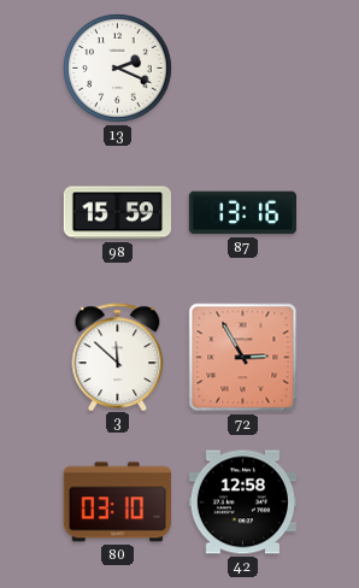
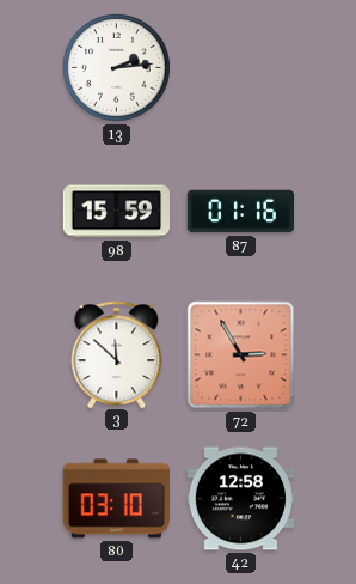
13: 2:19 -> 2:14
87: 13:16 -> 01:16
